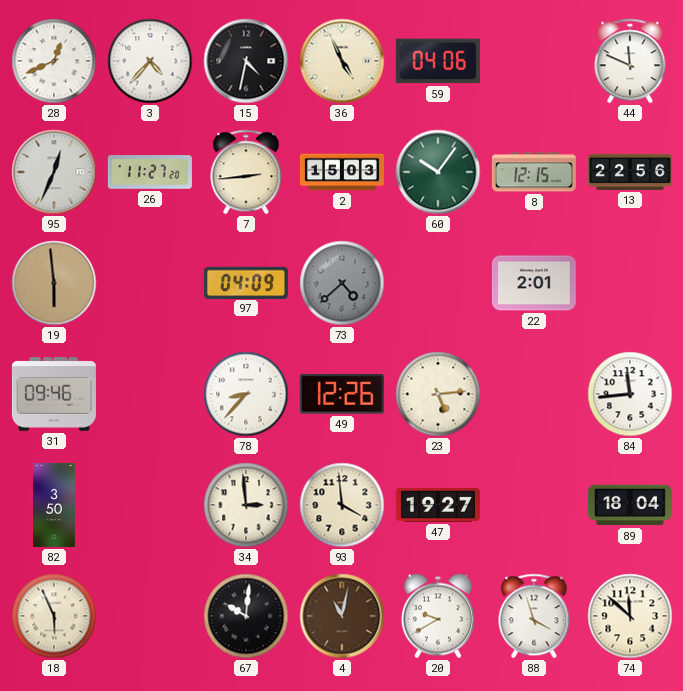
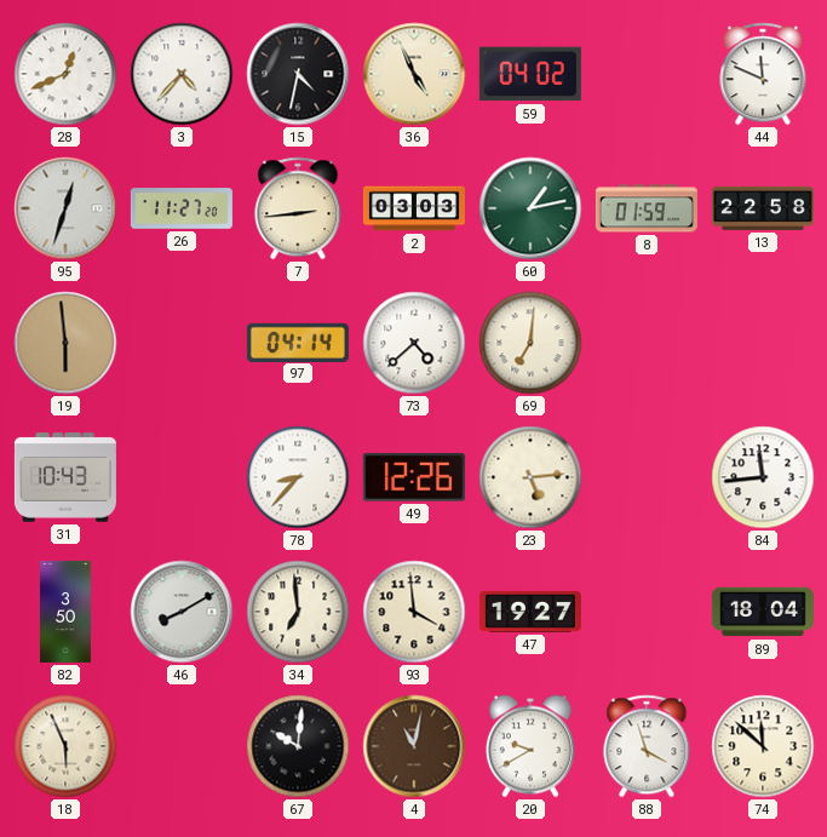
59: 04:06 -> 04:02
95: 12:34 -> 12:33
2: 15:03 -> 03:03
60: 10:06 -> 1:13
8: 12:15 -> 01:59
13: 22:56 -> 22:58
97: 04:09 -> 04:14
73 dial: grey -> white
69: none -> 7:01
22: 2:01 -> none
31: 09:46 -> 10:43
46: none -> 8:10
34: 2:59 -> 6:59
